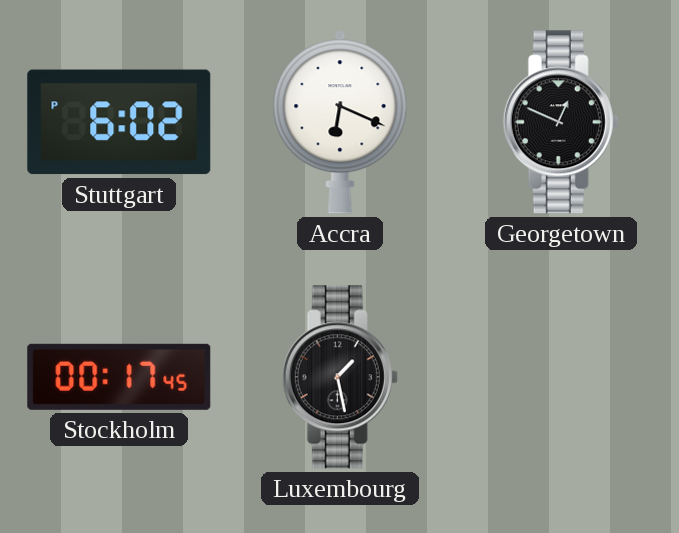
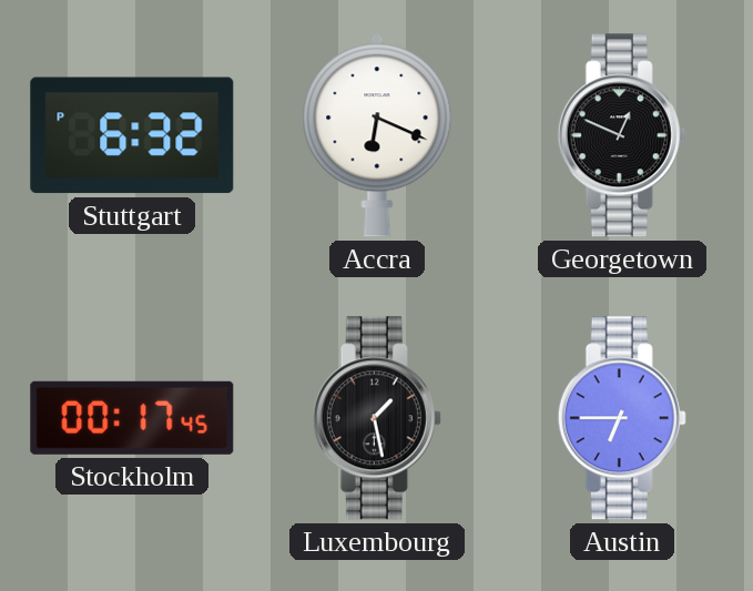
Stuttgart: 6:02 -> 6:32
Austin: none -> 6:45
